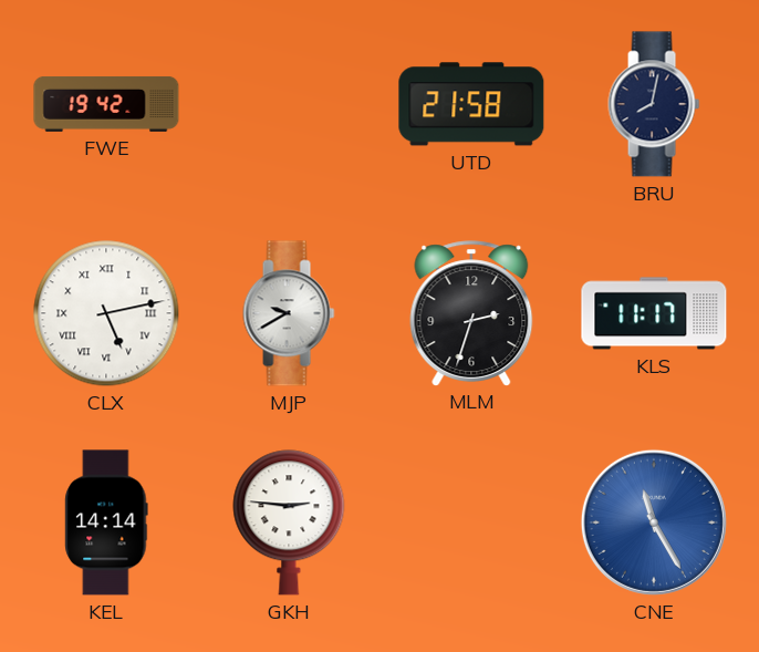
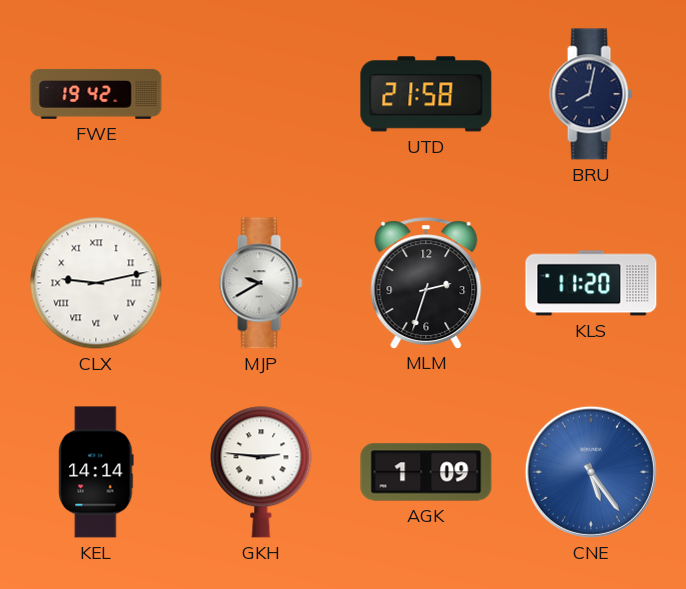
CLX: 5:13 -> 9:13
KLS: 11:17 -> 11:20
AGK: none -> 1:09
CNE: 11:25 -> 5:24
